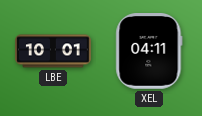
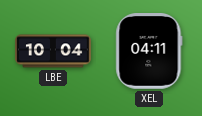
LBE: 10:01 -> 10:04
